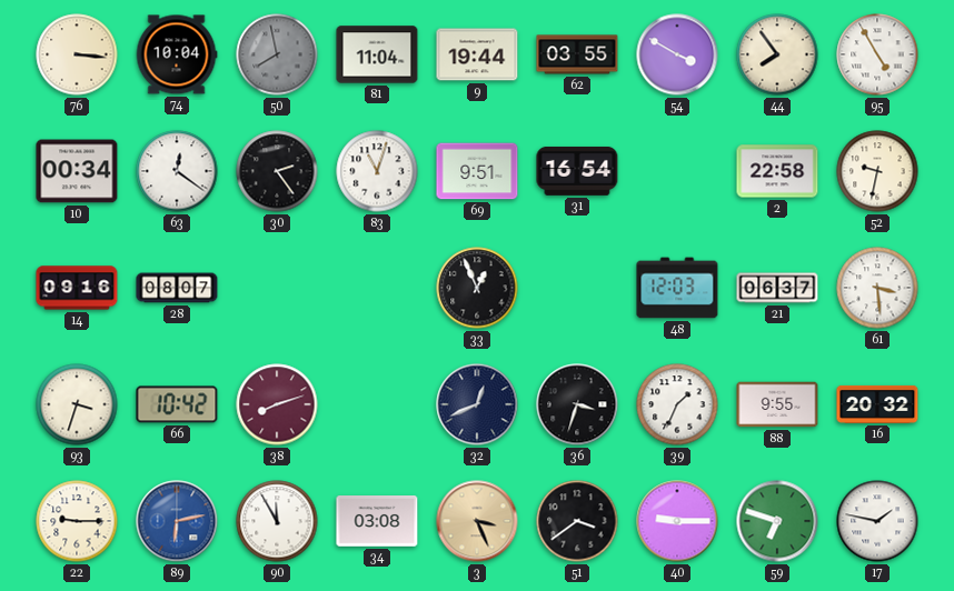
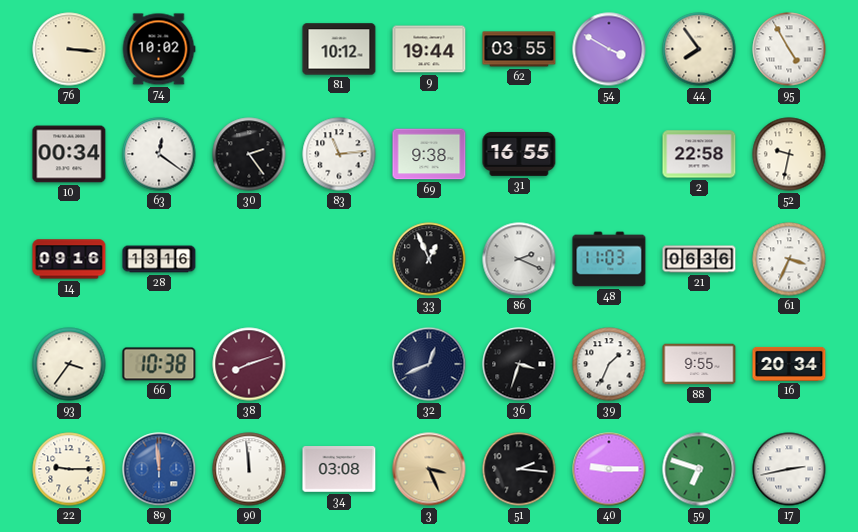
74: 10:04 -> 10:02
50: 7:58 -> none
81: 11:04 -> 10:12
83: 11:03 -> 11:14
69: 9:51 -> 9:38
31: 16:54 -> 16:55
28: 08:07 -> 13:16
86: none -> 2:19
48: 12:03 -> 11:03
21: 06:37 -> 06:36
61: 3:29 -> 3:34
93: 3:33 -> 3:36
66: 10:42 -> 10:38
16: 20:32 -> 20:34
89: 6:13 -> 11:59
90: 11:55 -> 11:59
51: 3:39 -> 2:16
17: 1:47 -> 2:43
